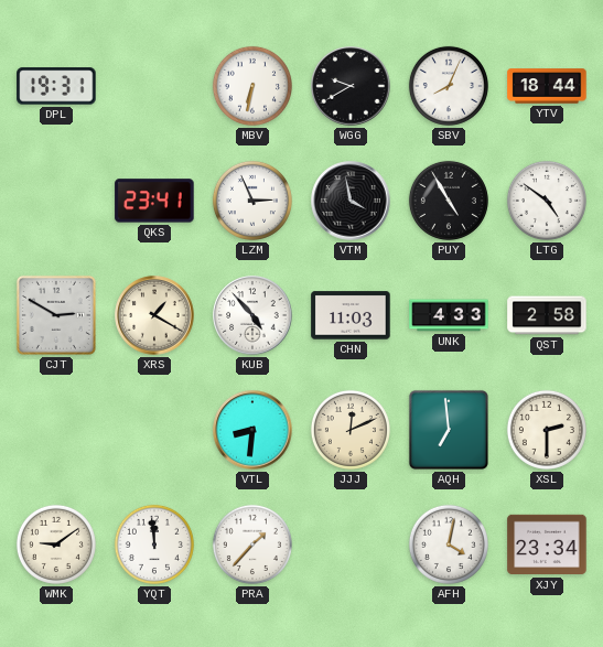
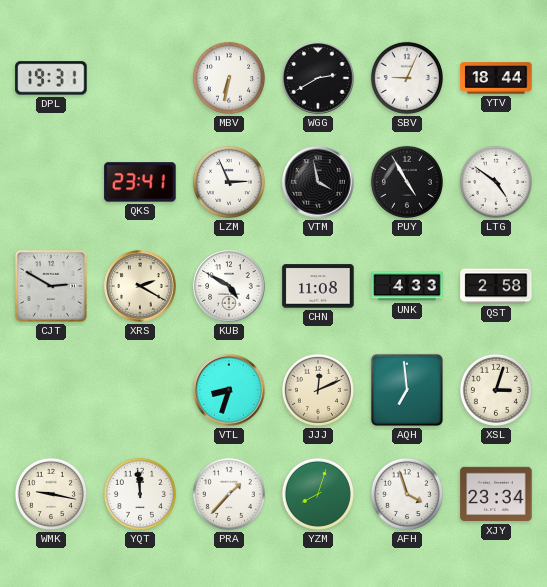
WGG: 9:40 -> 2:40
SBV: 8:04 -> 9:04
XRS: 1:20 -> 2:20
KUB: 4:53 -> 4:50
CHN: 11:03 -> 11:08
VTL: 8:31 -> 8:33
XSL: 2:30 -> 3:03
WMK: 9:09 -> 9:17
YZM: none -> 8:03
AFH: 4:02 -> 3:57
